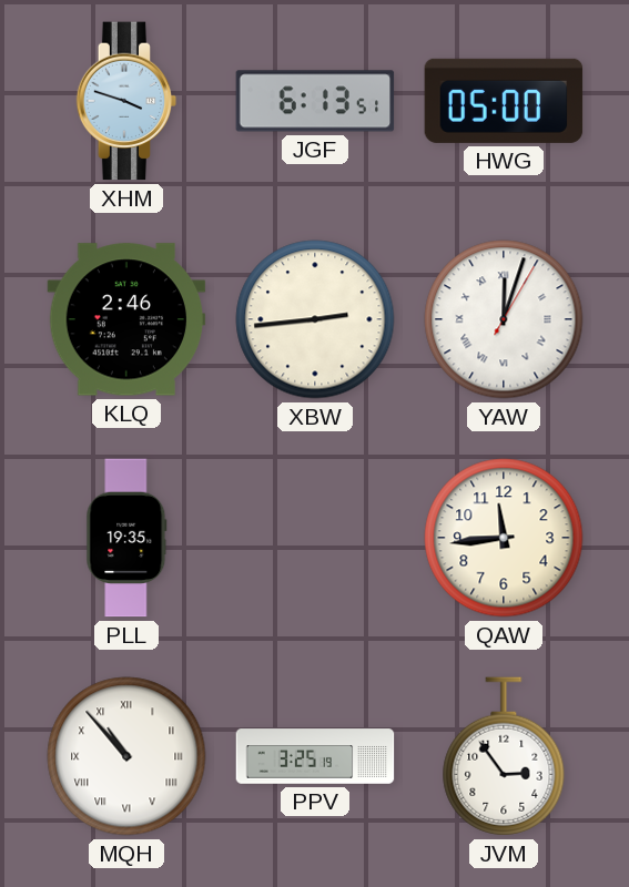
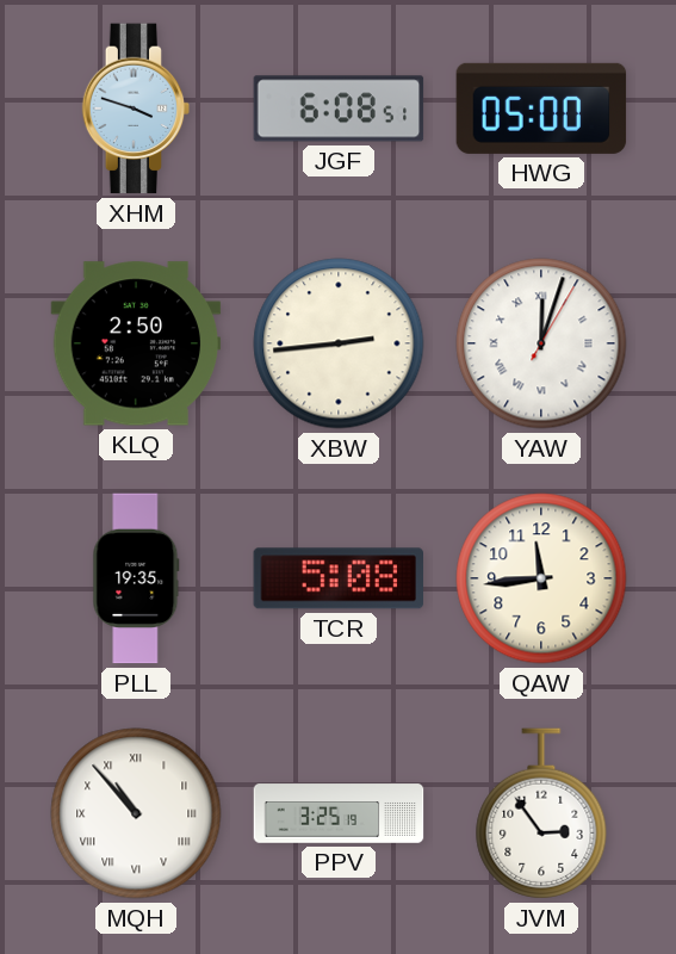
JGF: 6:13 -> 6:08
KLQ: 2:46 -> 2:50
TCR: none -> 5:08
